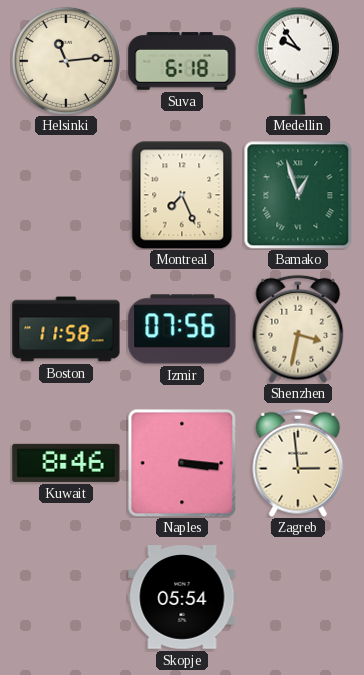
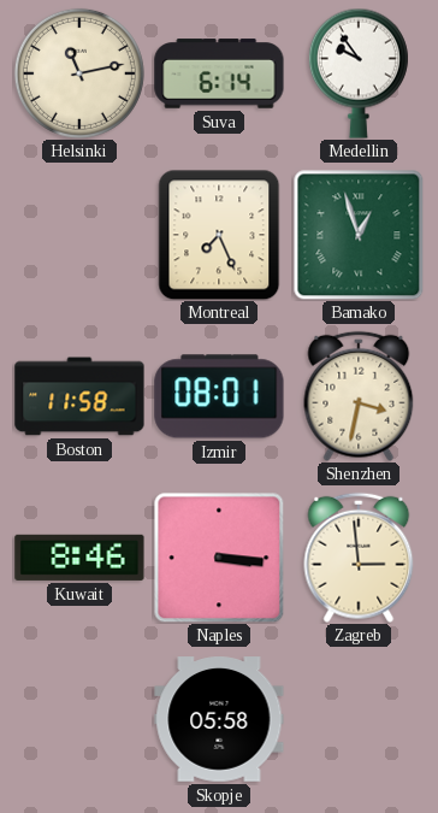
Helsinki: 11:14 -> 11:13
Suva: 6:18 -> 6:14
Izmir: 07:56 -> 08:01
Skopje: 05:54 -> 05:58
